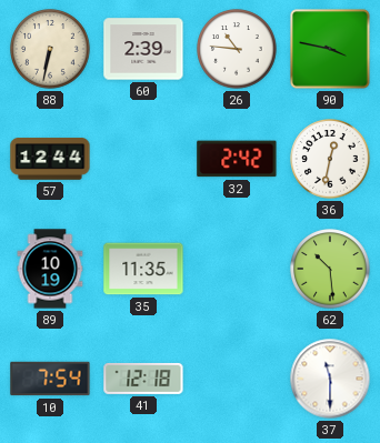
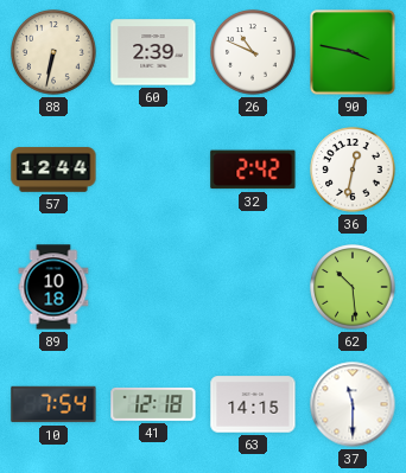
26: 10:46 -> 10:49
89: 10:19 -> 10:18
35: 11:35 -> none
63: none -> 14:15
